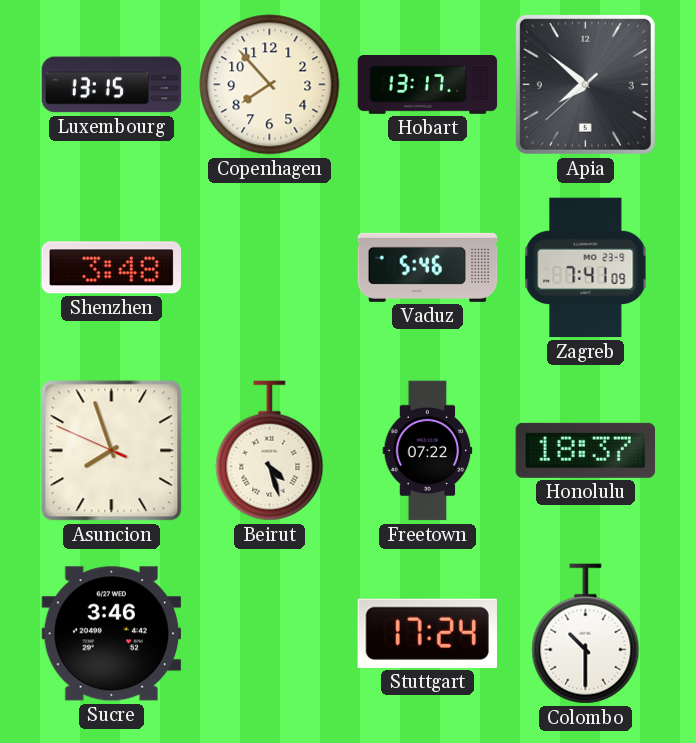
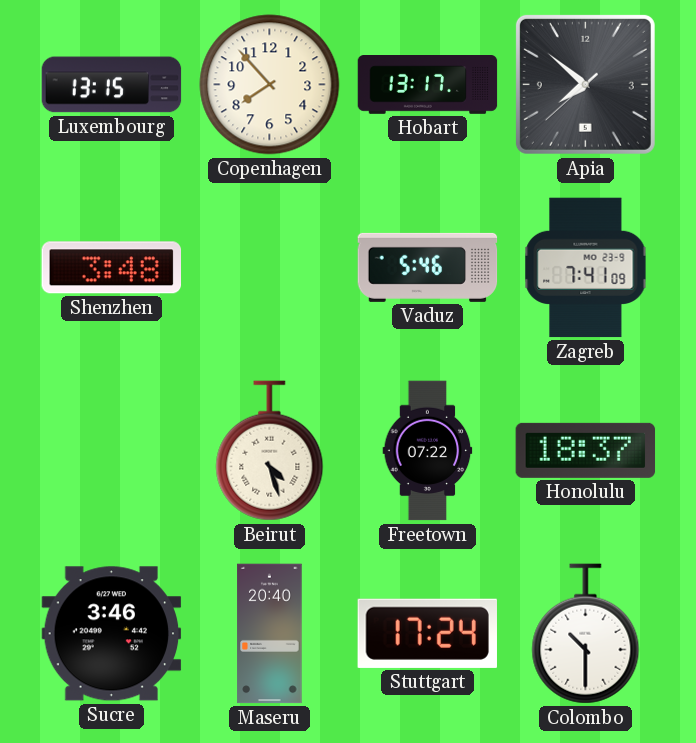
Asuncion: 7:56 -> none
Maseru: none -> 20:40
